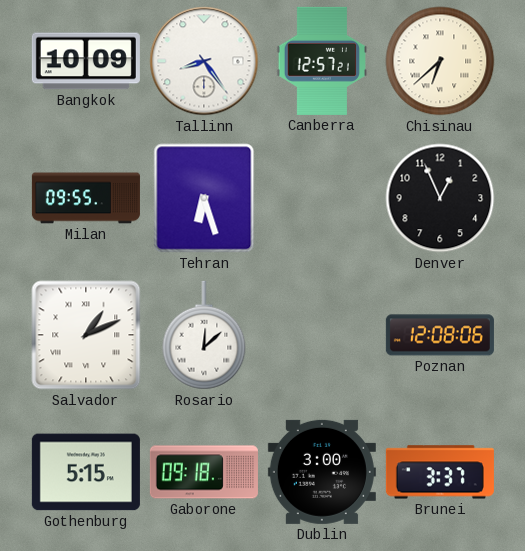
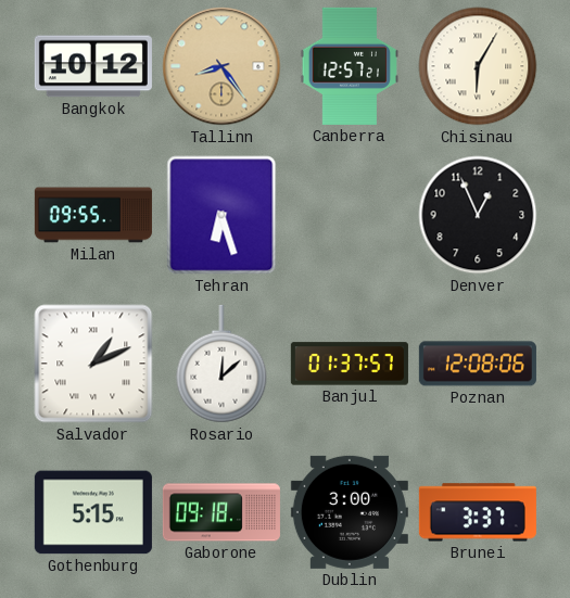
Bangkok: 10:09 -> 10:12
Tallinn dial: white -> champagne
Chisinau: 6:38 -> 6:05
Banjul: none -> 01:37
